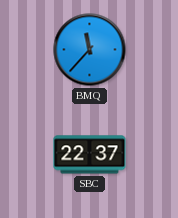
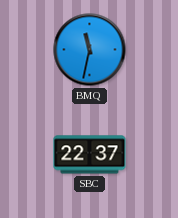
BMQ: 11:37 -> 11:32
